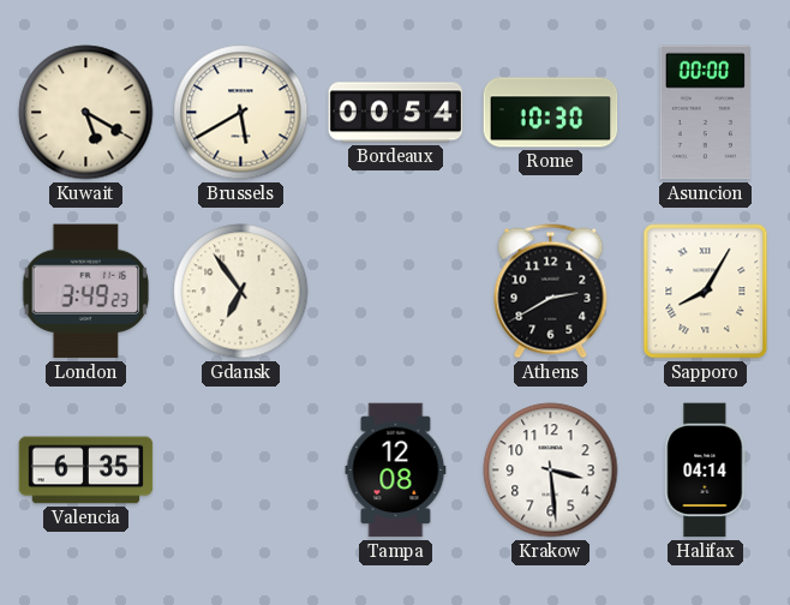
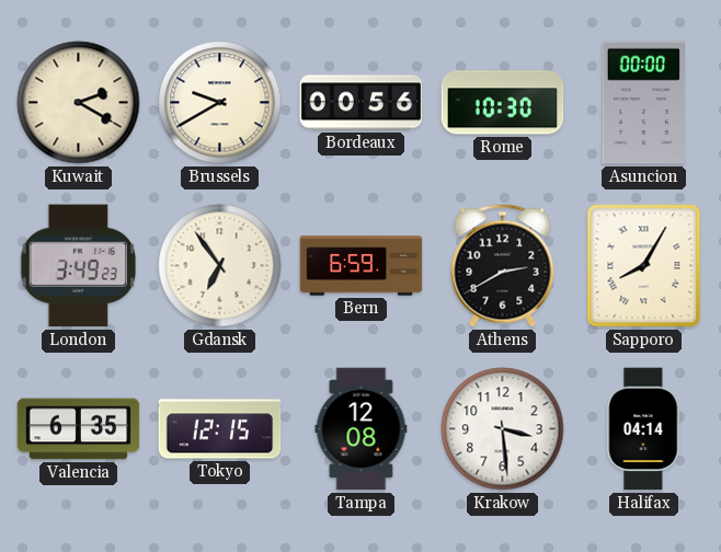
Kuwait: 5:20 -> 2:20
Brussels: 5:40 -> 9:40
Bordeaux: 00:54 -> 00:56
Bern: none -> 6:59
Tokyo: none -> 12:15
